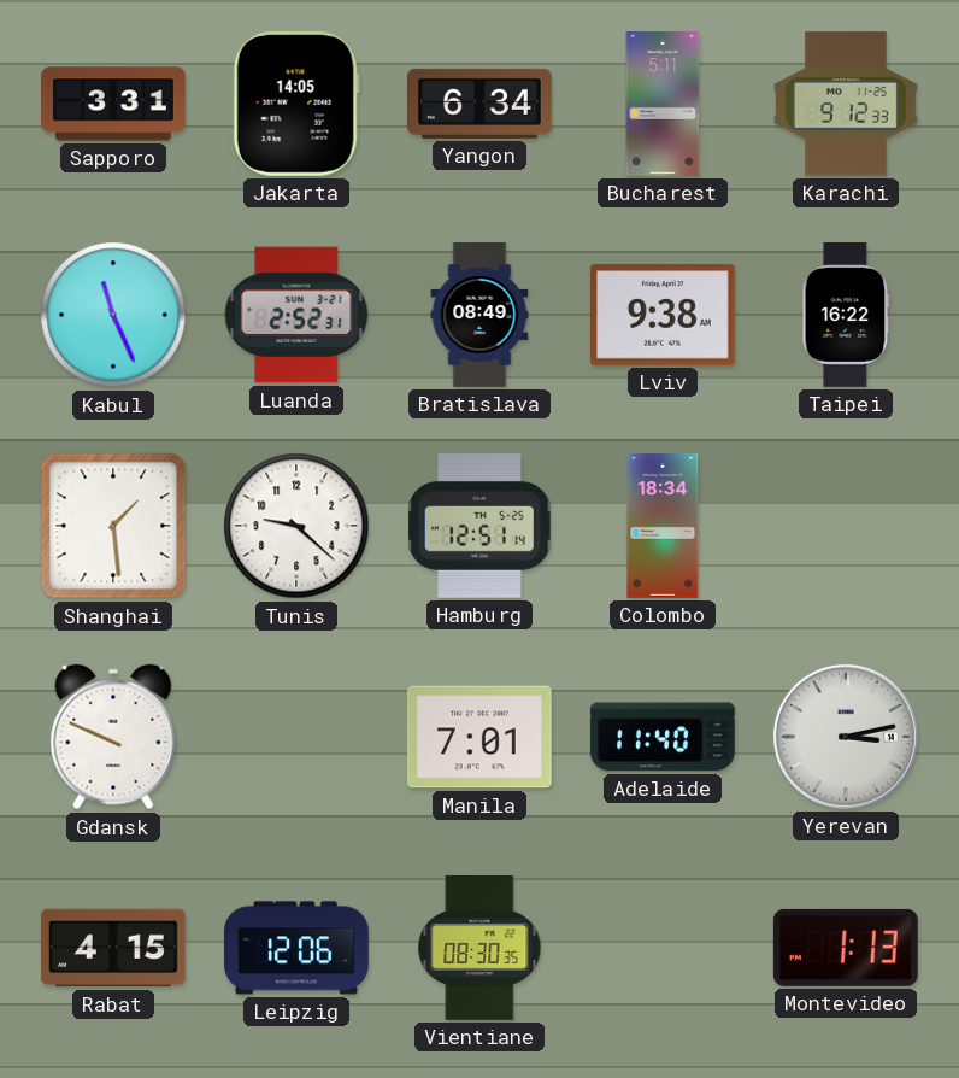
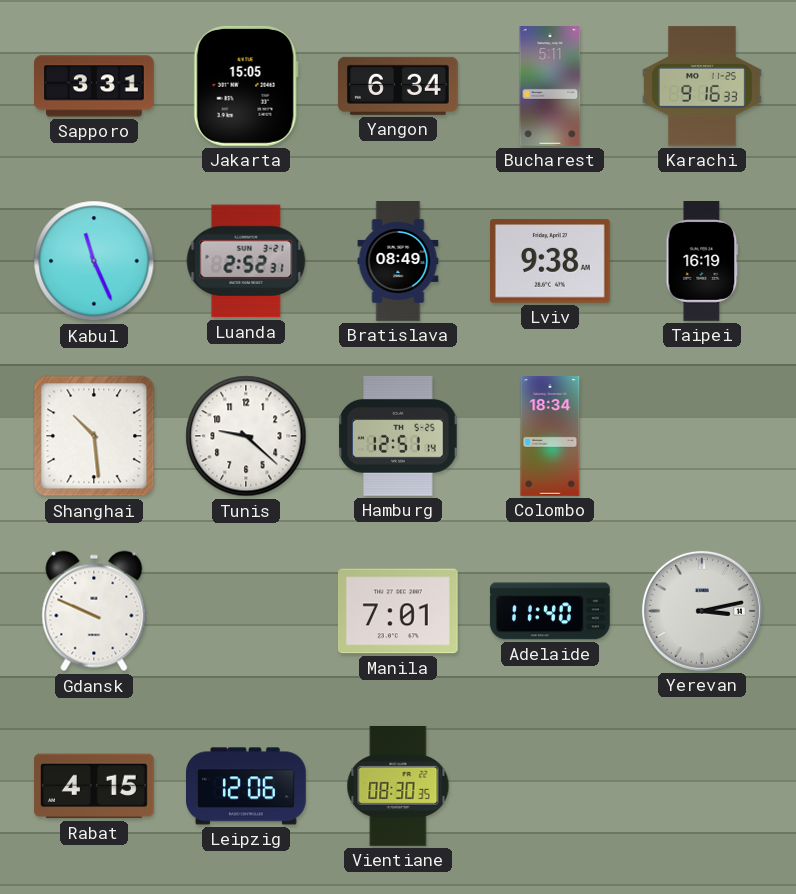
Jakarta: 14:05 -> 15:05
Karachi: 9:12 -> 9:16
Taipei: 16:22 -> 16:19
Shanghai: 1:29 -> 10:29
Montevideo: 1:13 -> none
